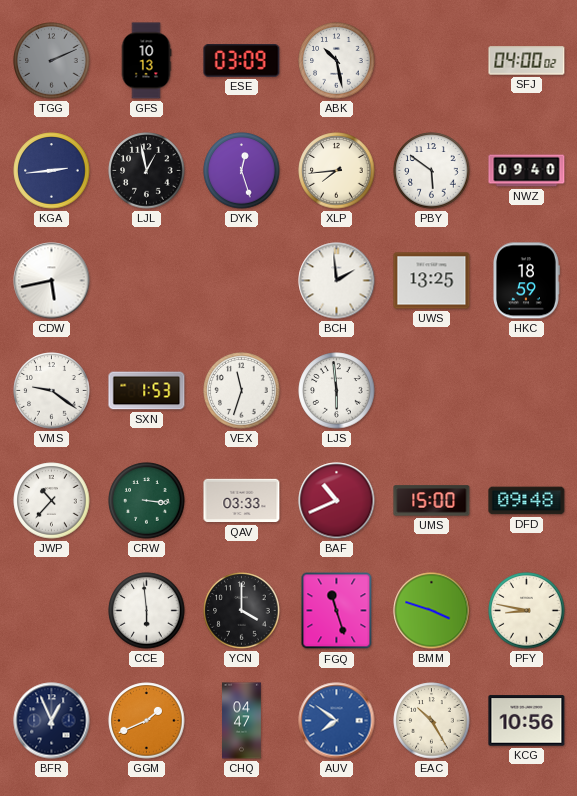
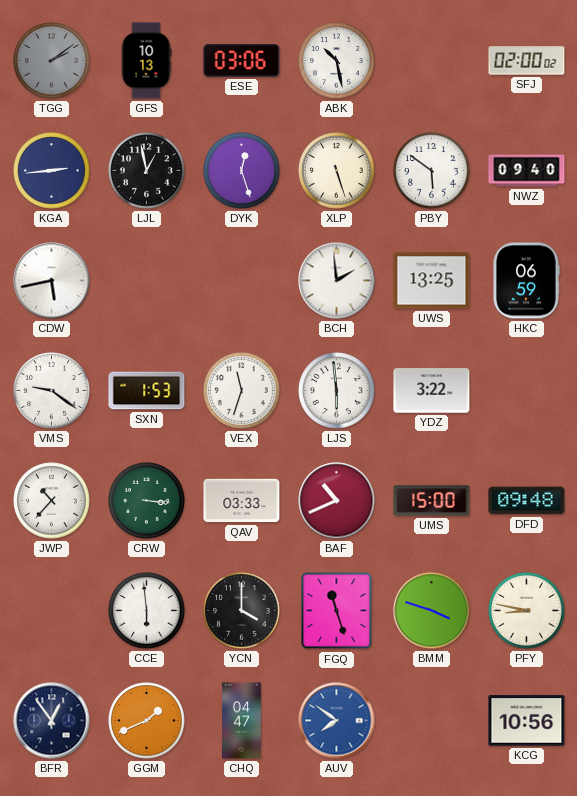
TGG: 2:11 -> 2:09
ESE: 03:09 -> 03:06
SFJ: 04:00 -> 02:00
XLP: 7:44 -> 5:27
HKC: 18:59 -> 06:59
YDZ: none -> 3:22
BFR: 12:56 -> 12:54
EAC: 10:25 -> none
